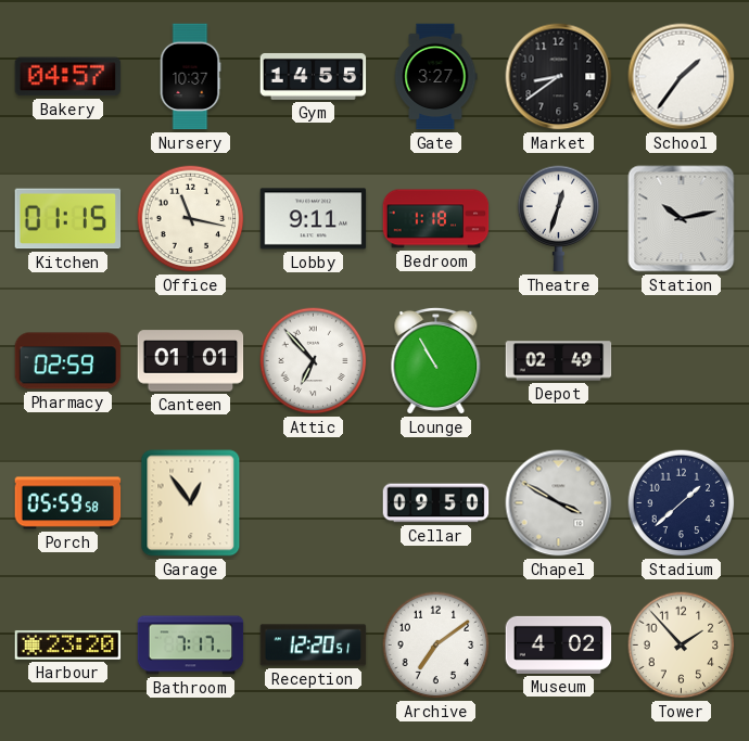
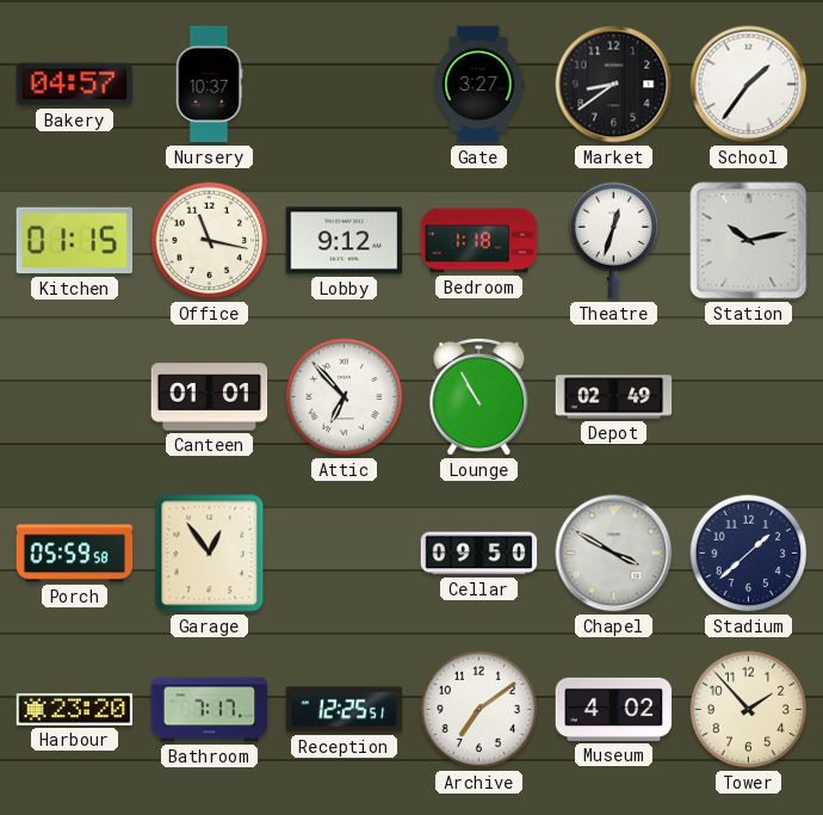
Gym: 14:55 -> none
Lobby: 9:11 -> 9:12
Pharmacy: 02:59 -> none
Reception: 12:20 -> 12:25
